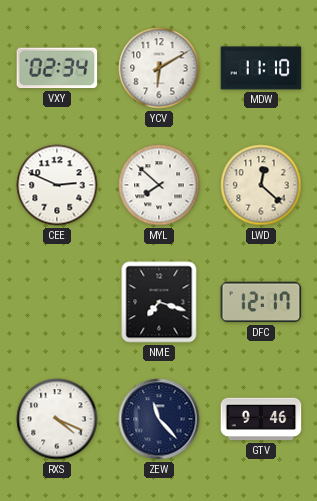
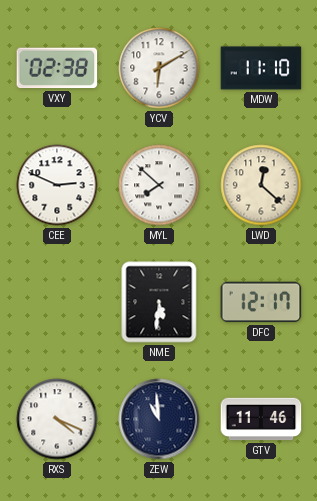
VXY: 02:34 -> 02:38
NME: 7:18 -> 5:31
ZEW: 11:23 -> 10:59
GTV: 9:46 -> 11:46
